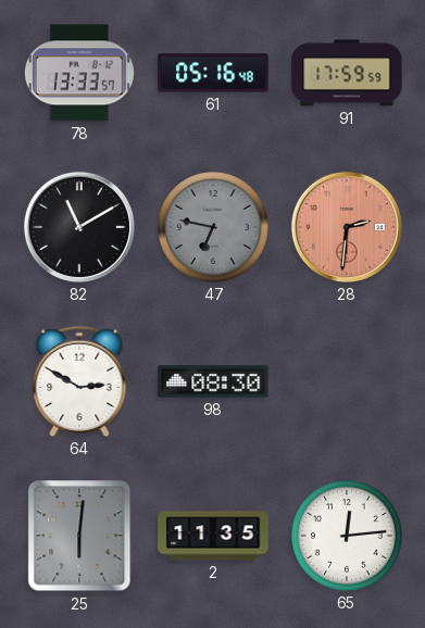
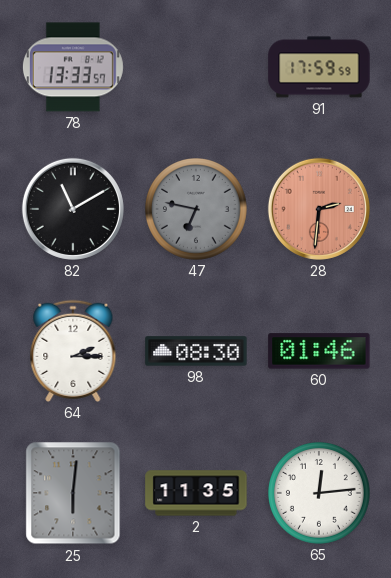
61: 05:16 -> none
64: 2:50 -> 2:15
60: none -> 01:46
